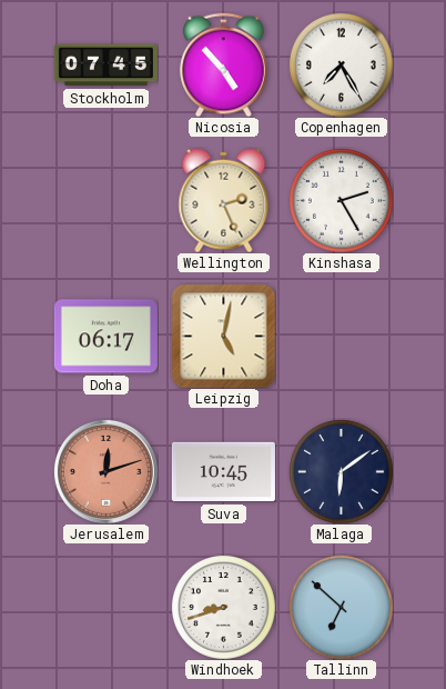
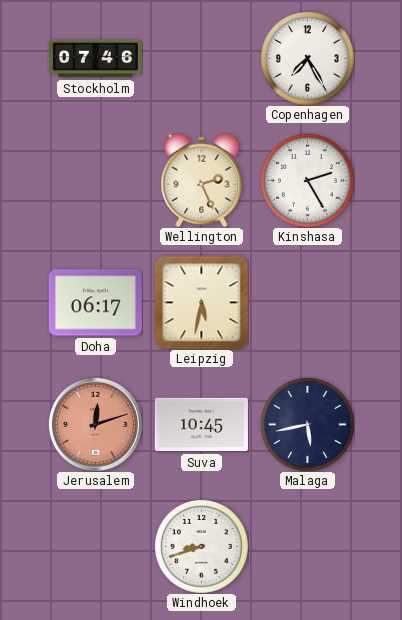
Stockholm: 07:45 -> 07:46
Nicosia: 4:53 -> none
Leipzig: 5:02 -> 5:32
Malaga: 6:09 -> 5:43
Tallinn: 6:52 -> none
